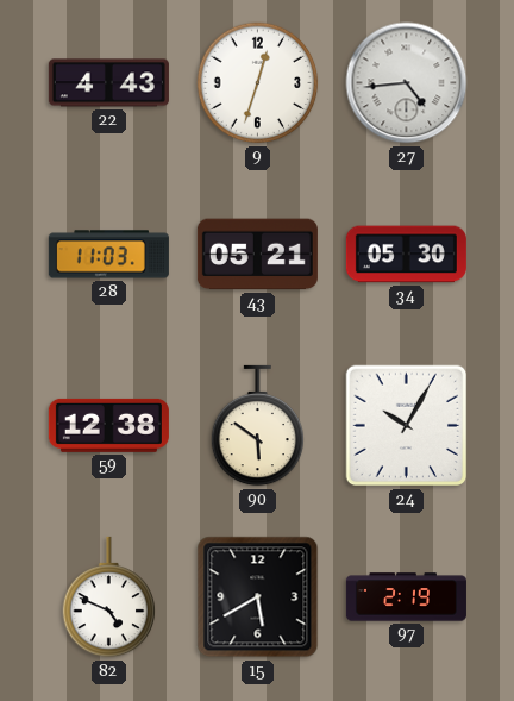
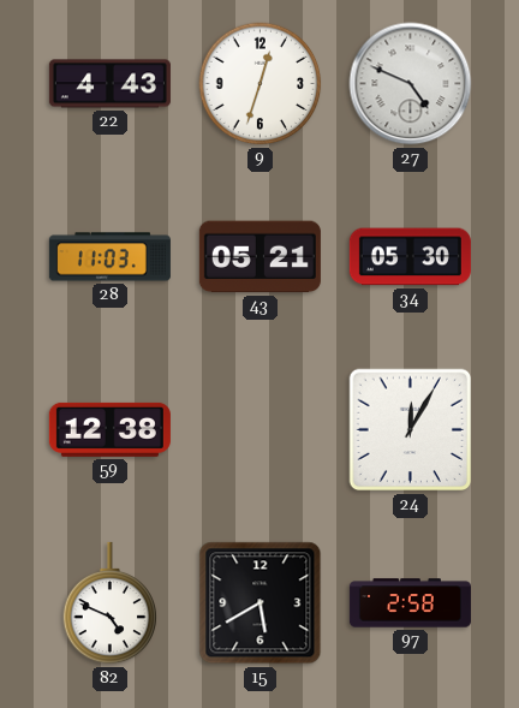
27: 4:44 -> 4:49
90: 5:51 -> none
24: 10:05 -> 12:05
97: 2:19 -> 2:58
